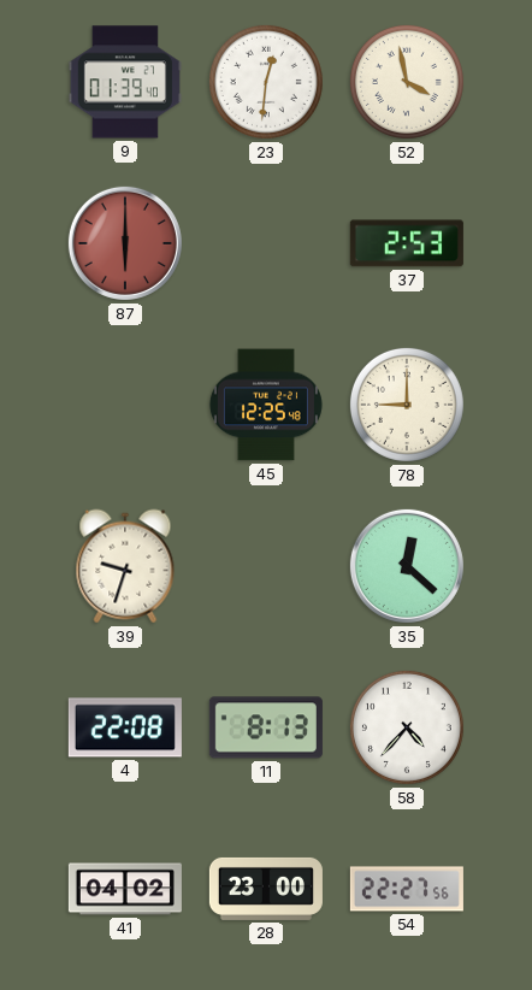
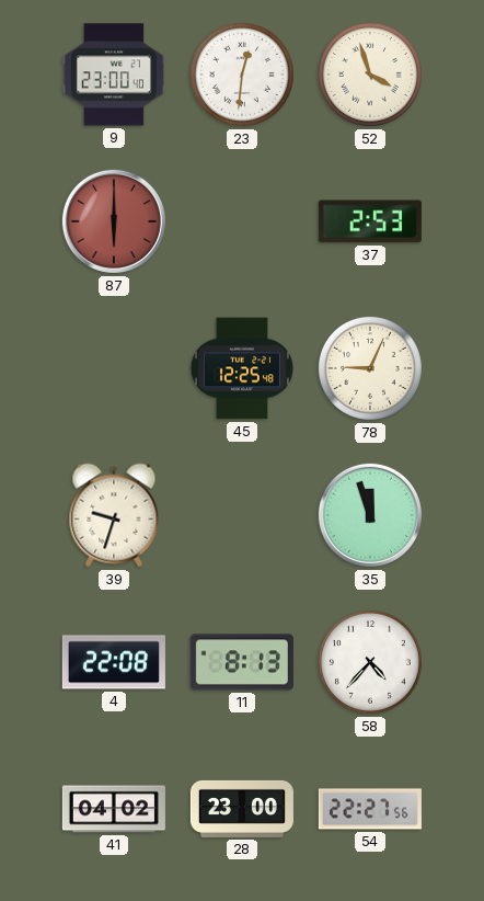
9: 01:39 -> 23:00
52: 3:58 -> 3:57
78: 9:00 -> 9:04
35: 12:22 -> 11:57
